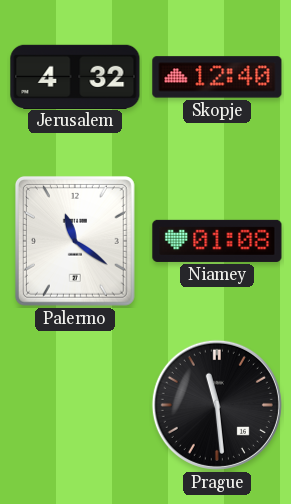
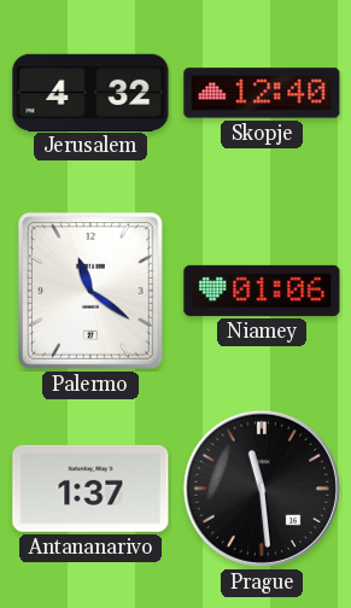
Niamey: 01:08 -> 01:06
Antananarivo: none -> 1:37
